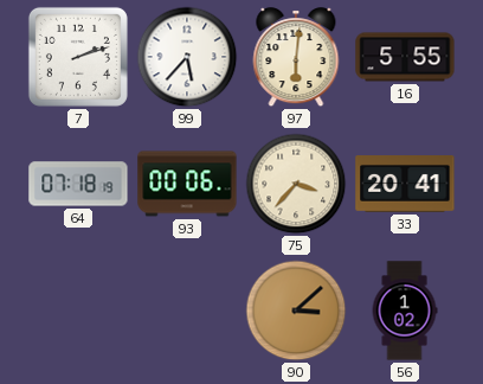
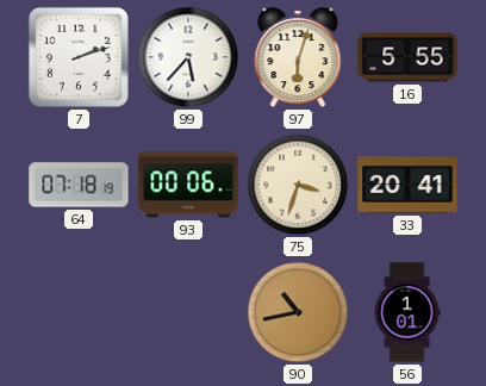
97: 6:01 -> 6:03
75: 3:37 -> 3:33
90: 3:08 -> 10:43
56: 1:02 -> 1:01
